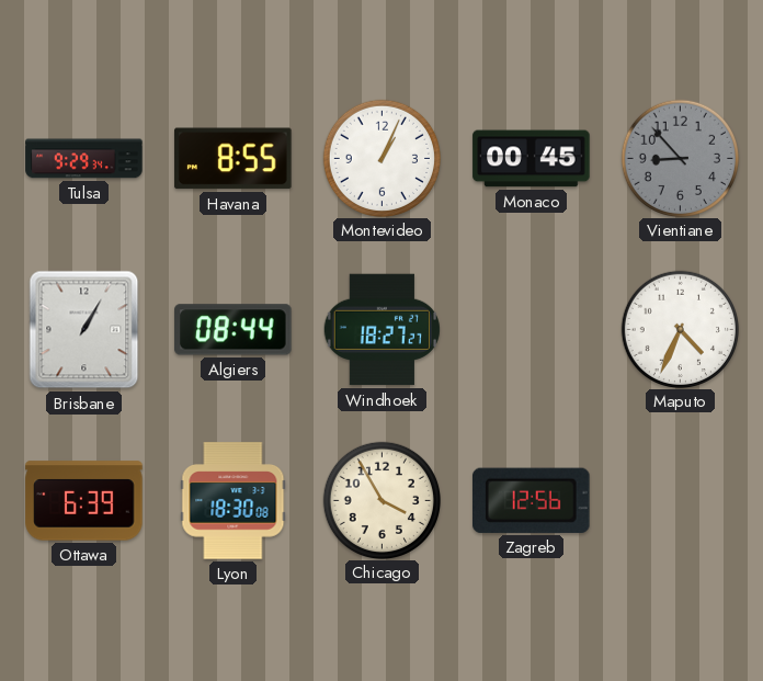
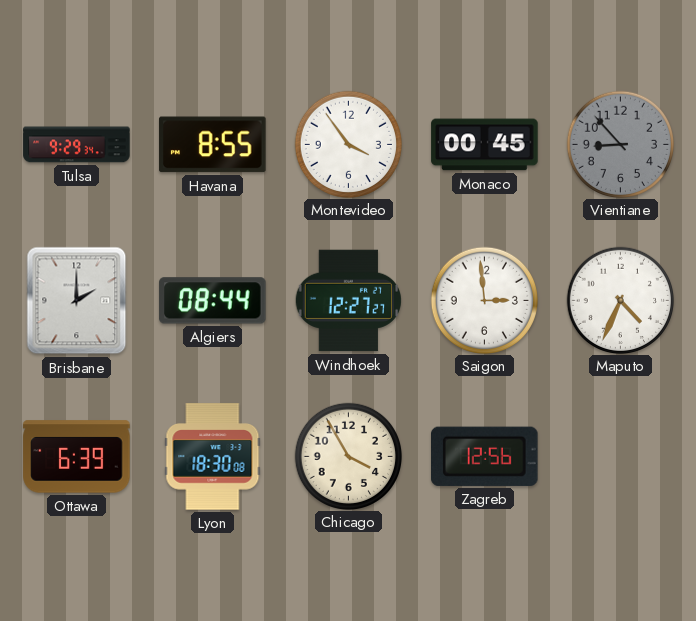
Montevideo: 1:04 -> 3:54
Brisbane: 1:05 -> 2:00
Windhoek: 18:27 -> 12:27
Saigon: none -> 2:59
